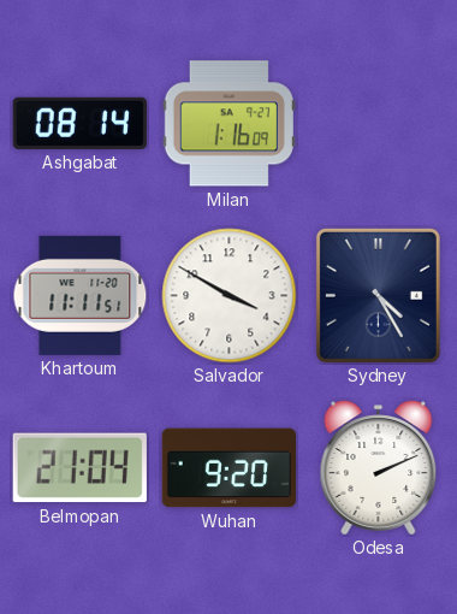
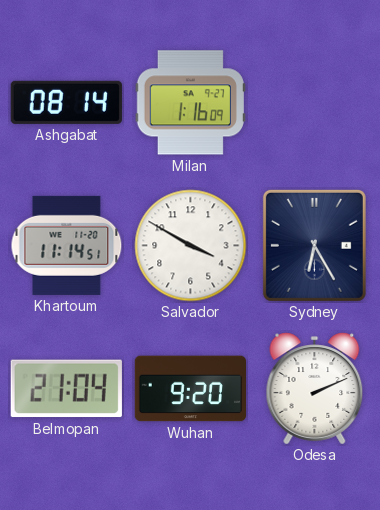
Khartoum: 11:11 -> 11:14
Sydney: 4:25 -> 6:25
